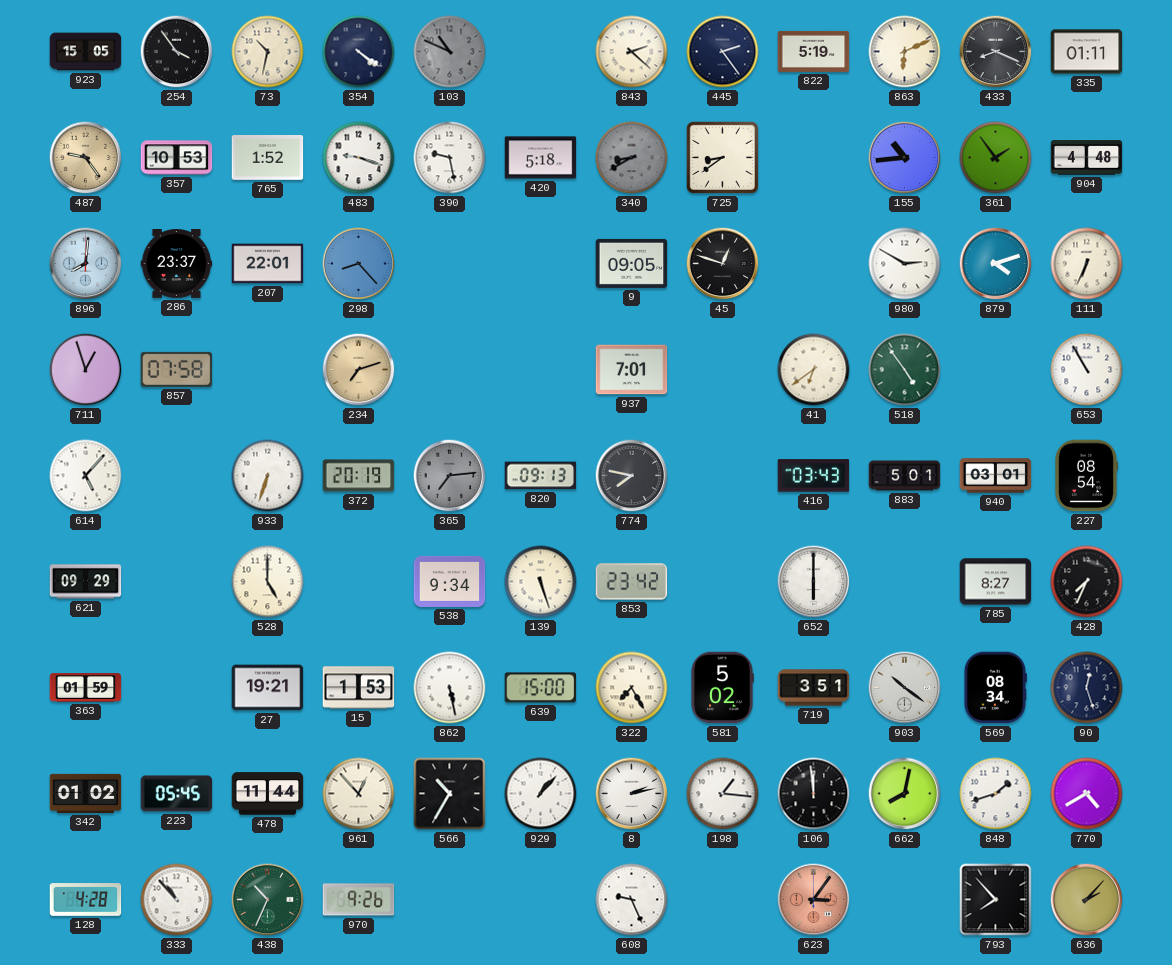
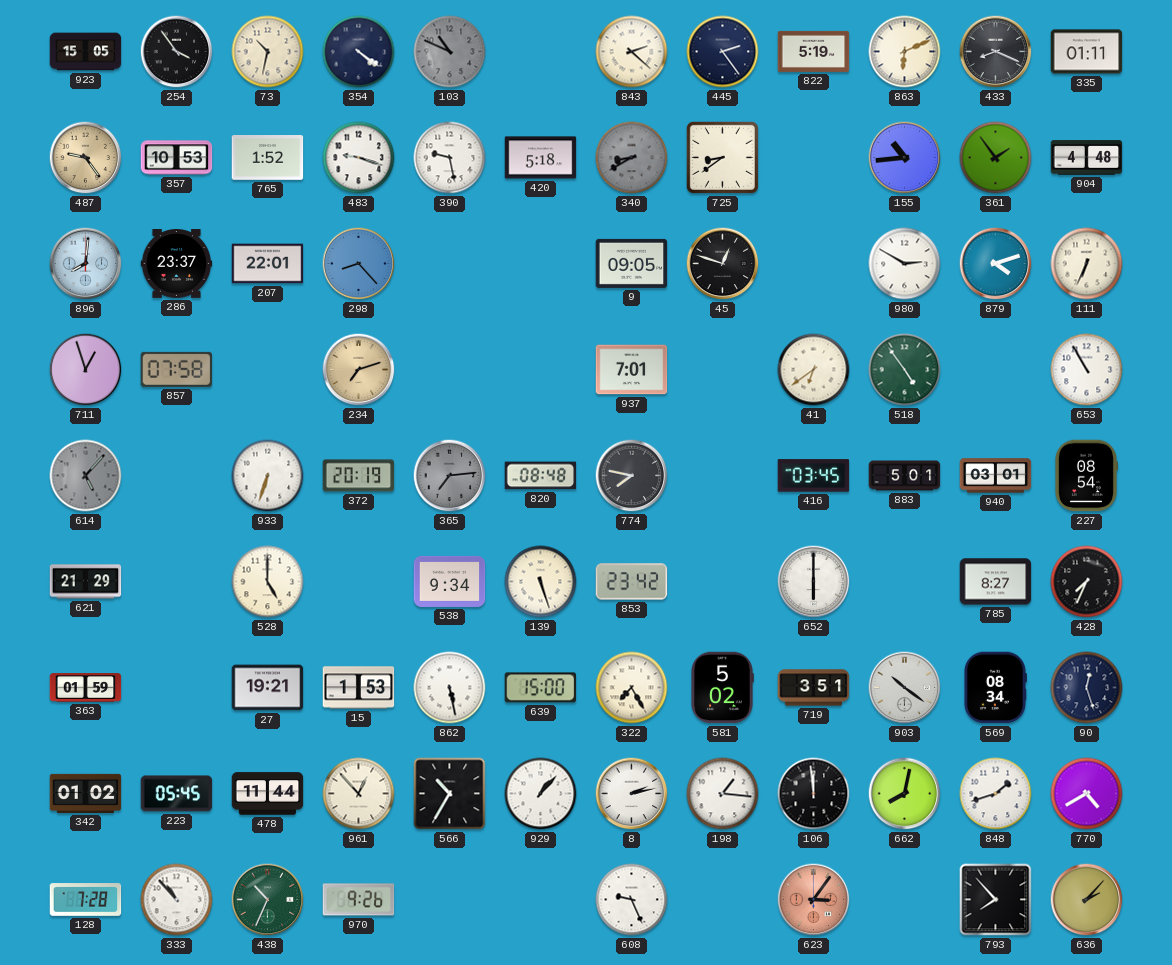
614 dial: white -> grey
820: 09:13 -> 08:48
416: 03:43 -> 03:45
621: 09:29 -> 21:29
128: 4:28 -> 7:28
